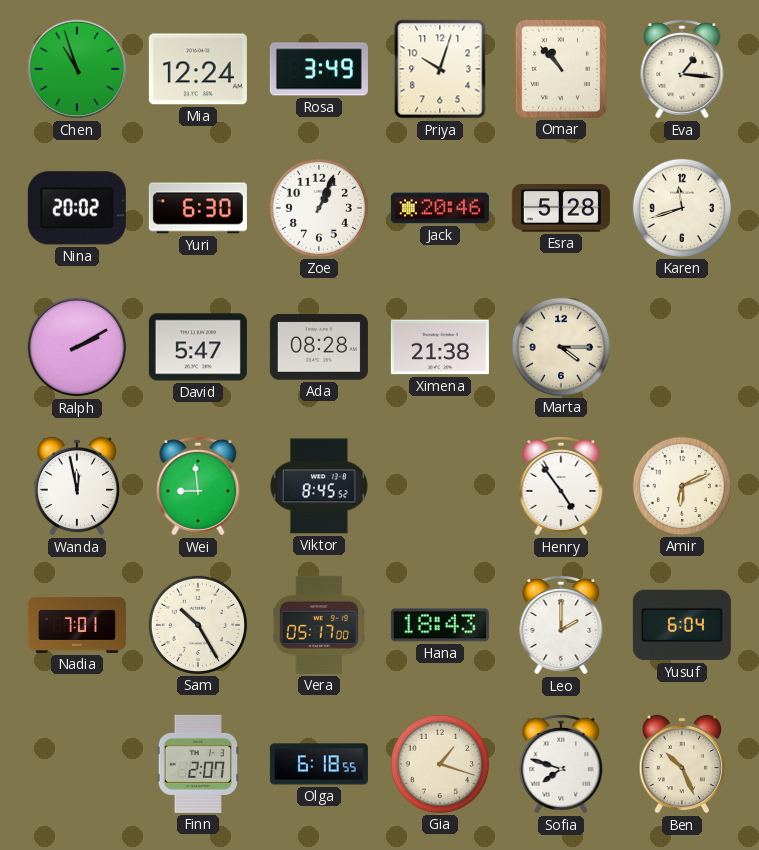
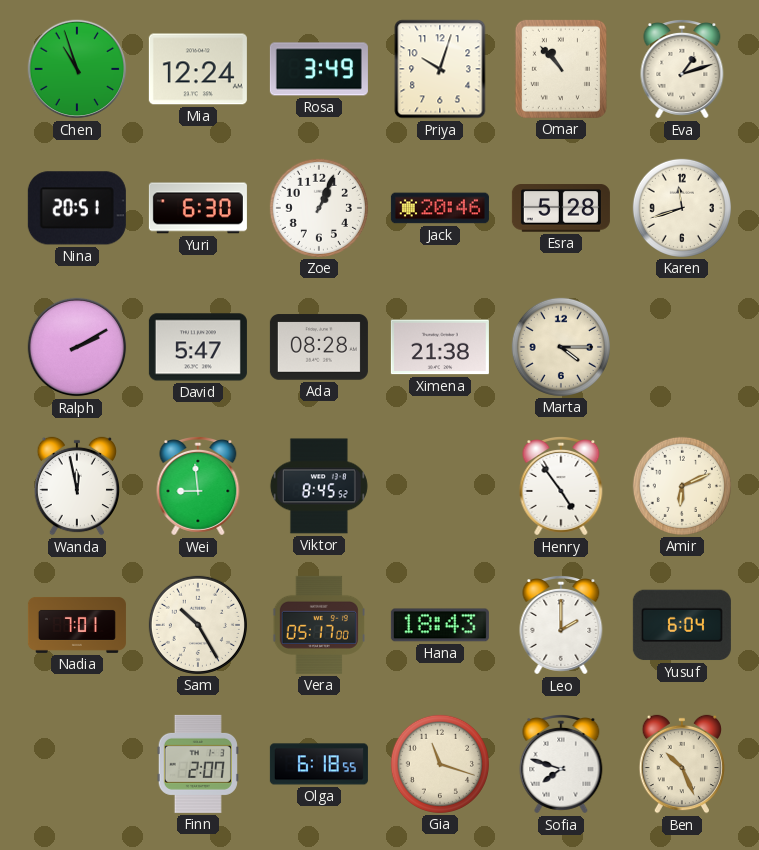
Eva: 1:16 -> 1:12
Nina: 20:02 -> 20:51
Gia: 1:18 -> 11:18
